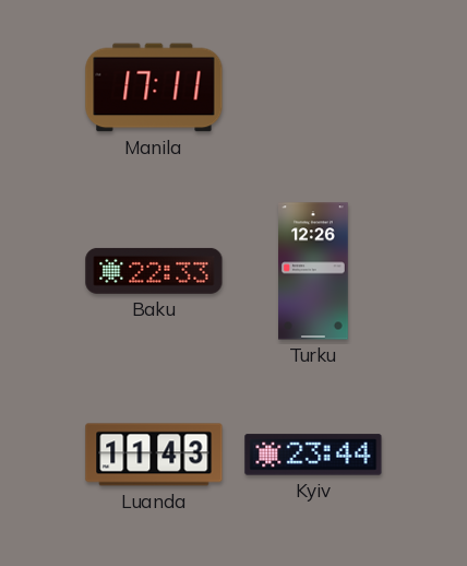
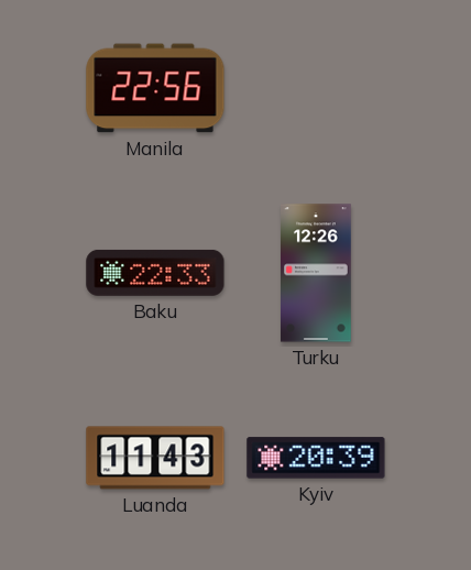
Manila: 17:11 -> 22:56
Kyiv: 23:44 -> 20:39
